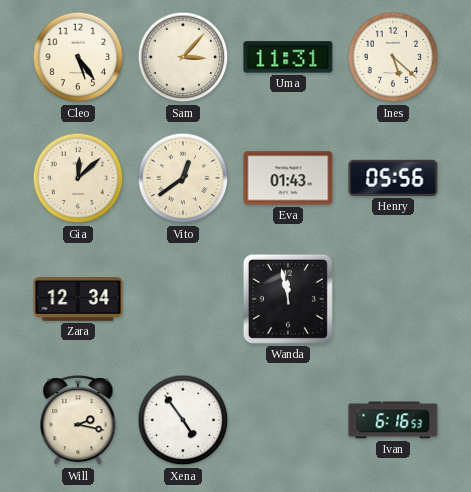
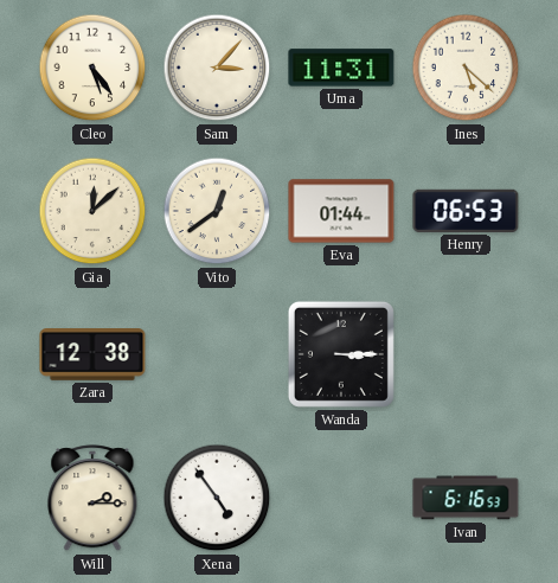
Eva: 01:43 -> 01:44
Henry: 05:56 -> 06:53
Zara: 12:34 -> 12:38
Wanda: 11:58 -> 3:15
Will: 2:17 -> 2:15
